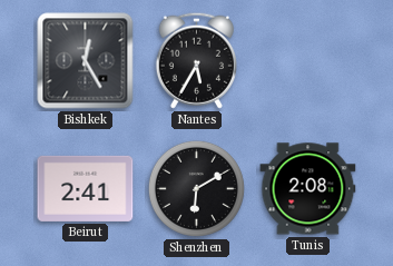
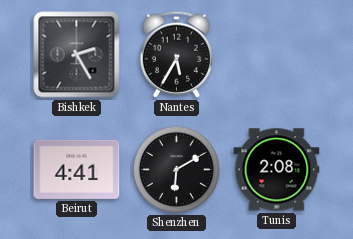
Bishkek: 12:25 -> 2:25
Beirut: 2:41 -> 4:41
